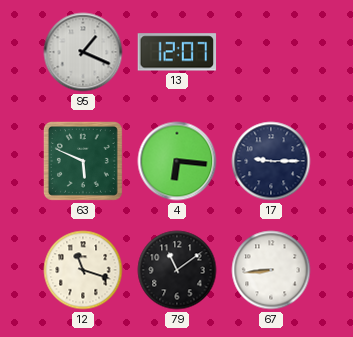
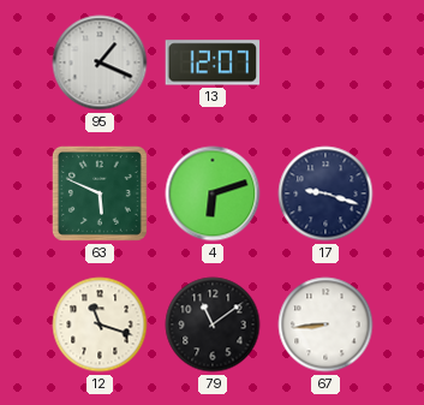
4: 6:16 -> 6:12
17: 9:15 -> 9:18
